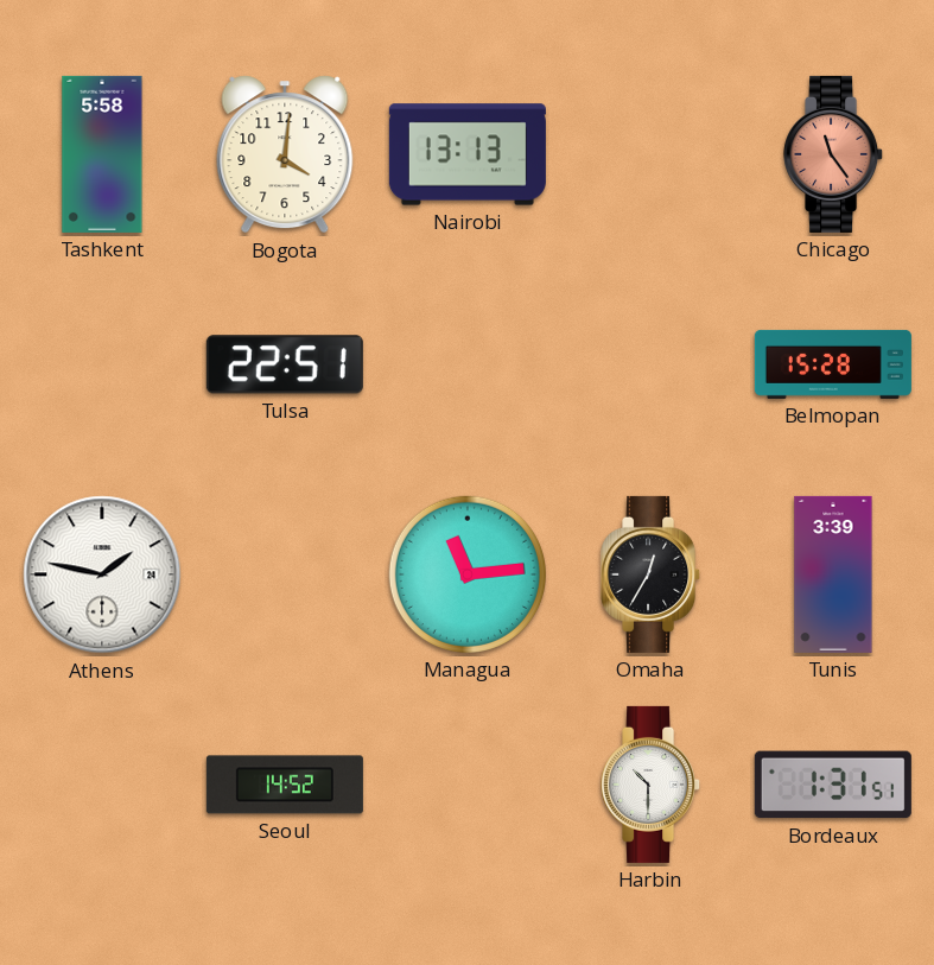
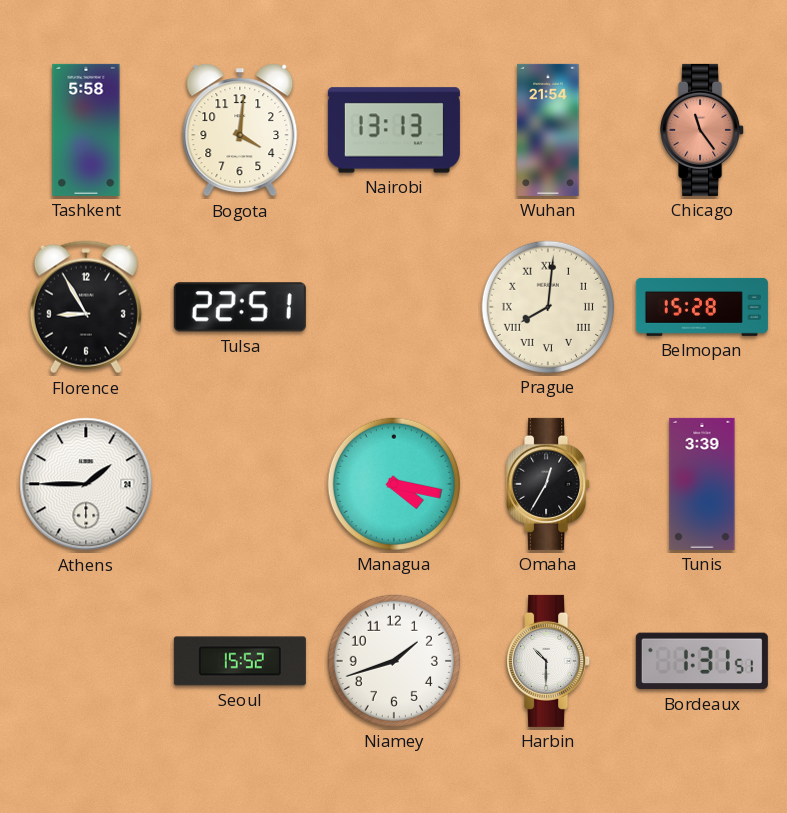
Wuhan: none -> 21:54
Florence: none -> 8:55
Prague: none -> 8:01
Athens: 1:47 -> 1:45
Managua: 11:14 -> 4:17
Seoul: 14:52 -> 15:52
Niamey: none -> 1:42
